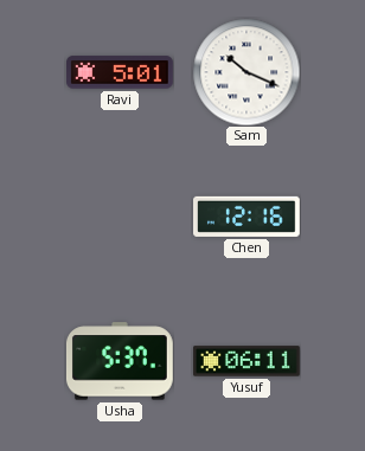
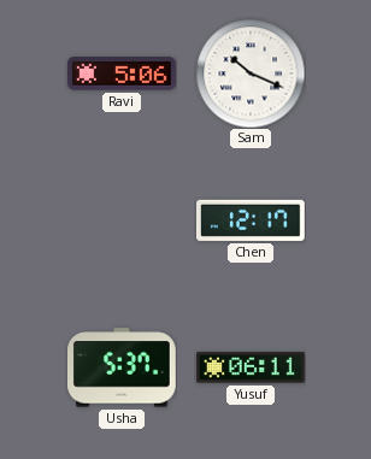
Ravi: 5:01 -> 5:06
Chen: 12:16 -> 12:17
